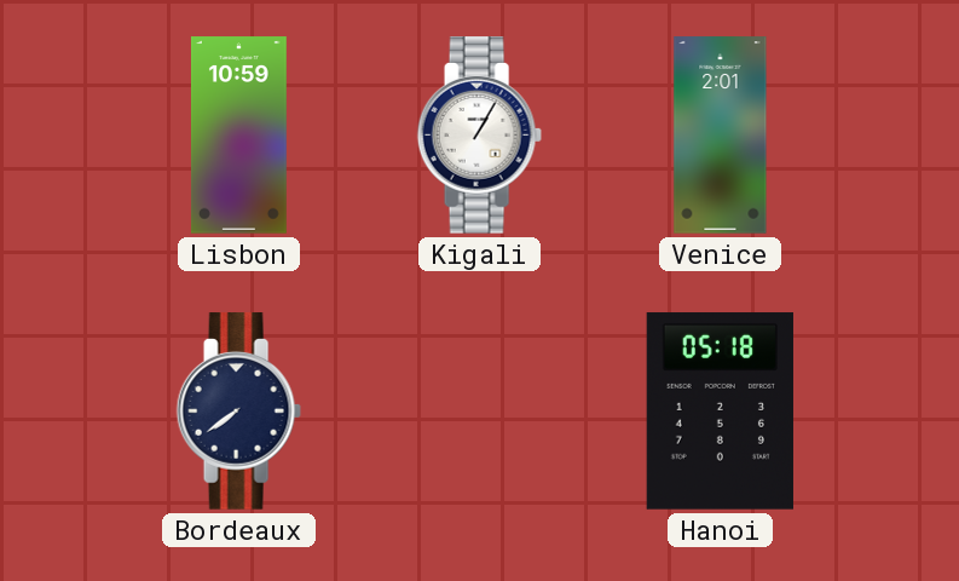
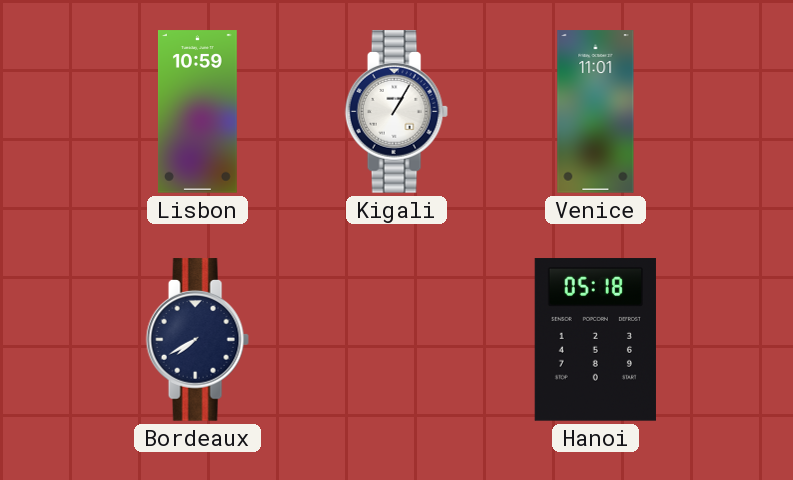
Venice: 2:01 -> 11:01
Bordeaux: 7:39 -> 7:40
